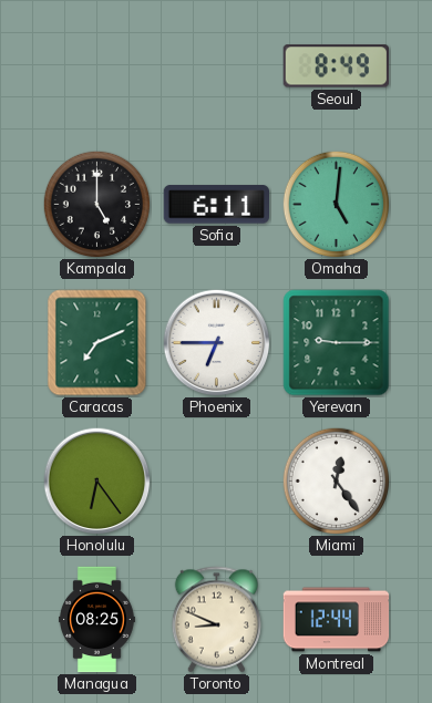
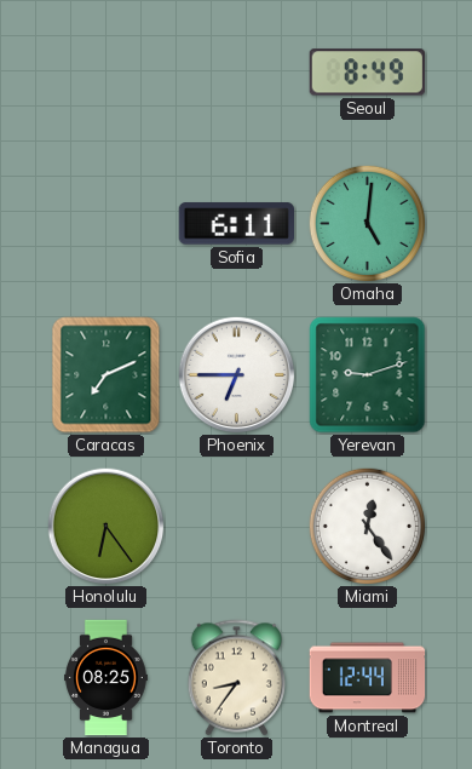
Kampala: 5:00 -> none
Yerevan: 9:15 -> 9:12
Toronto: 8:49 -> 8:36
